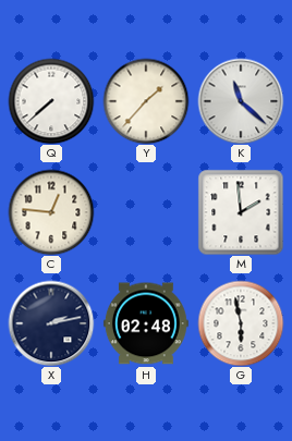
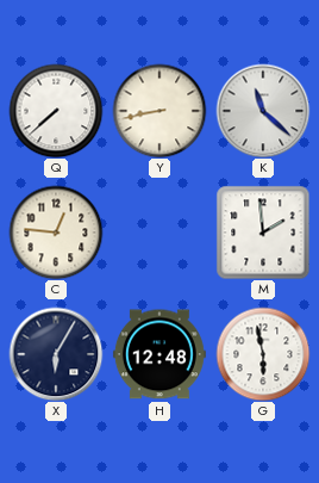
Y: 1:37 -> 8:43
X: 2:13 -> 6:05
H: 02:48 -> 12:48
